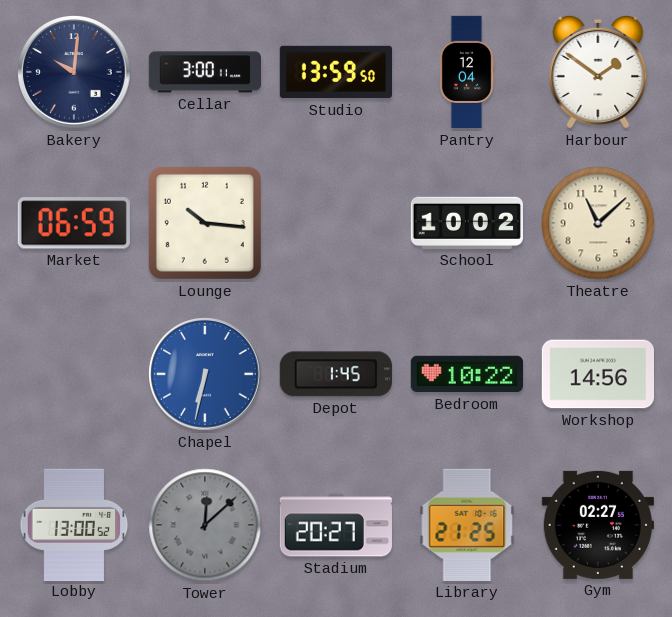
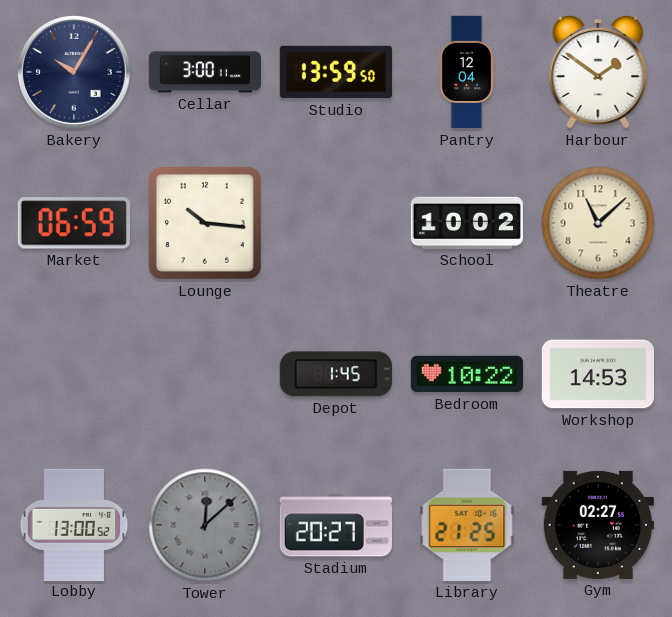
Bakery: 10:01 -> 10:05
Chapel: 6:32 -> none
Workshop: 14:56 -> 14:53
